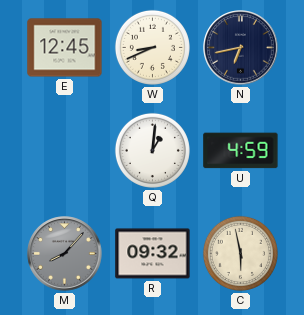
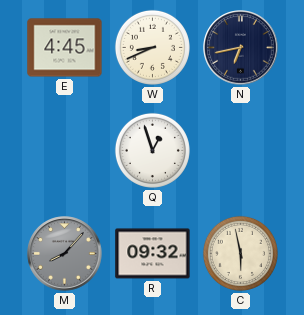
E: 12:45 -> 4:45
Q: 1:01 -> 12:57
U: 4:59 -> none
